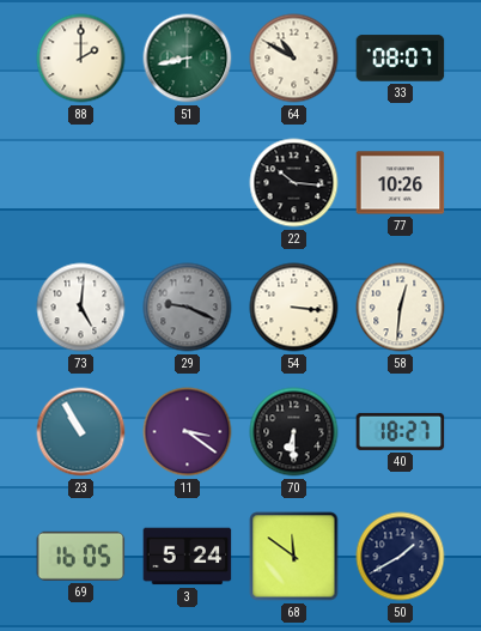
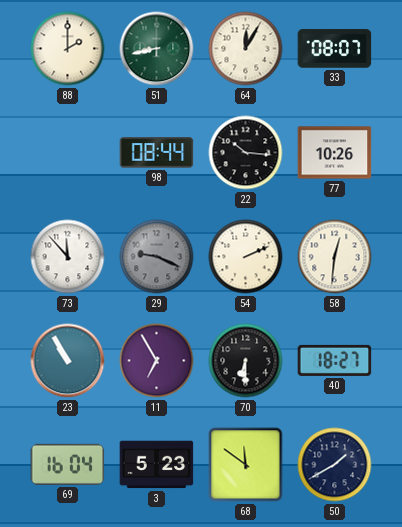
64: 10:50 -> 12:05
98: none -> 08:44
73: 5:01 -> 11:53
54: 3:16 -> 2:11
11: 3:21 -> 6:55
69: 16:05 -> 16:04
3: 5:24 -> 5:23
